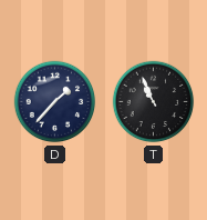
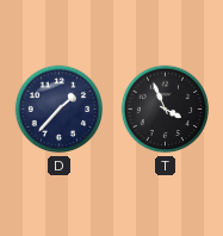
T: 10:56 -> 3:56
